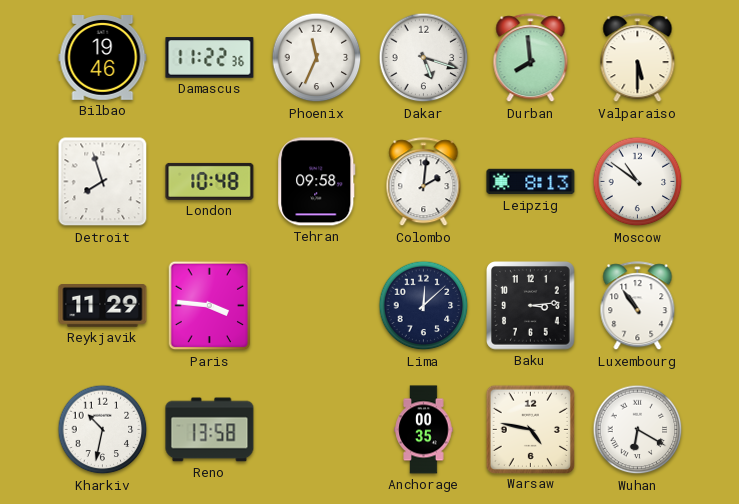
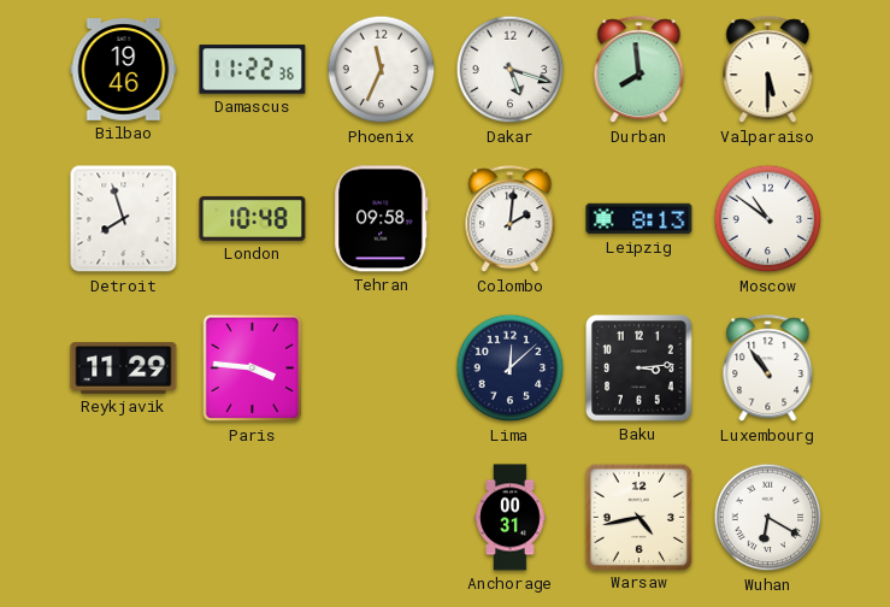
Kharkiv: 10:32 -> none
Reno: 13:58 -> none
Anchorage: 00:35 -> 00:31
Warsaw: 4:47 -> 4:43
